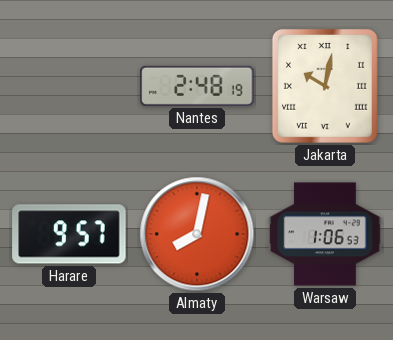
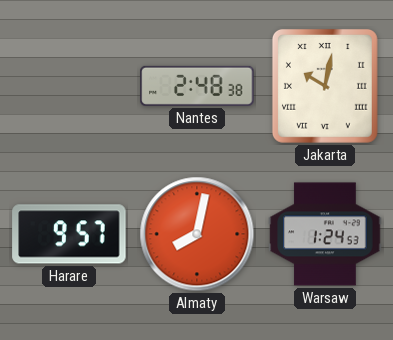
Nantes: 2:48:19 -> 2:48:38
Warsaw: 1:06 -> 1:24
